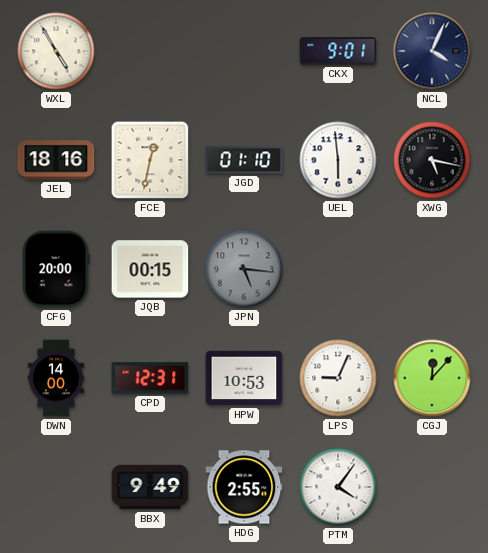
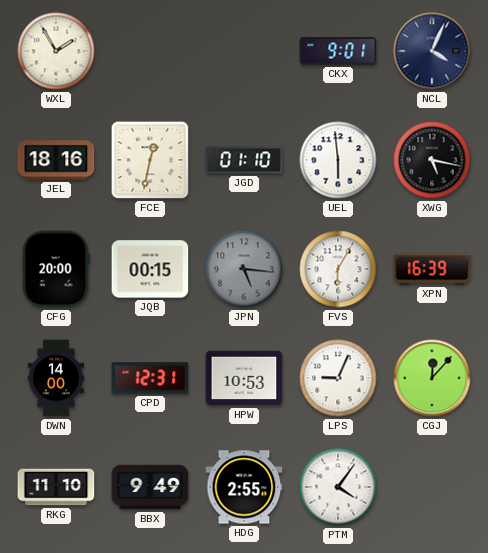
WXL: 4:55 -> 1:55
FVS: none -> 6:05
XPN: none -> 16:39
RKG: none -> 11:10
